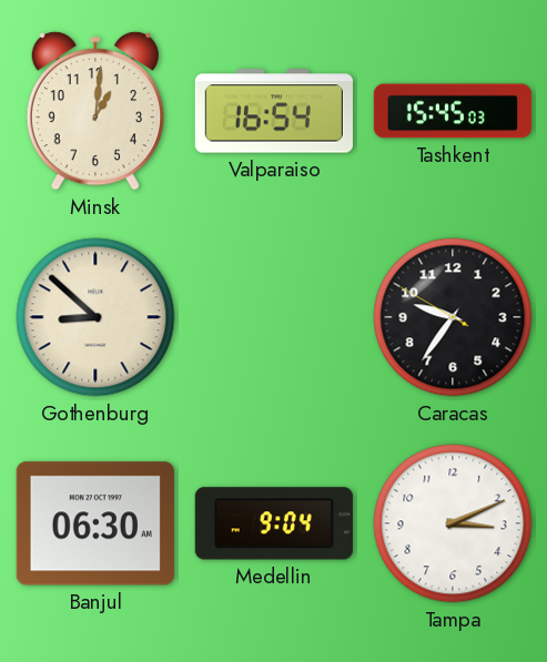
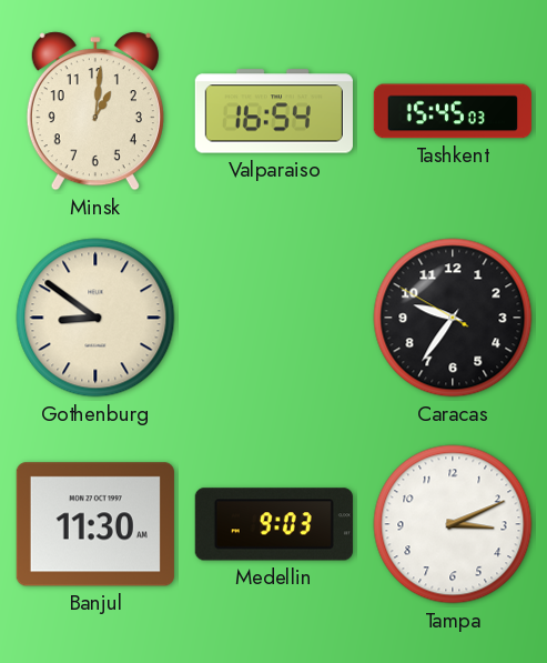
Gothenburg: 8:52 -> 8:51
Banjul: 06:30 -> 11:30
Medellin: 9:04 -> 9:03
